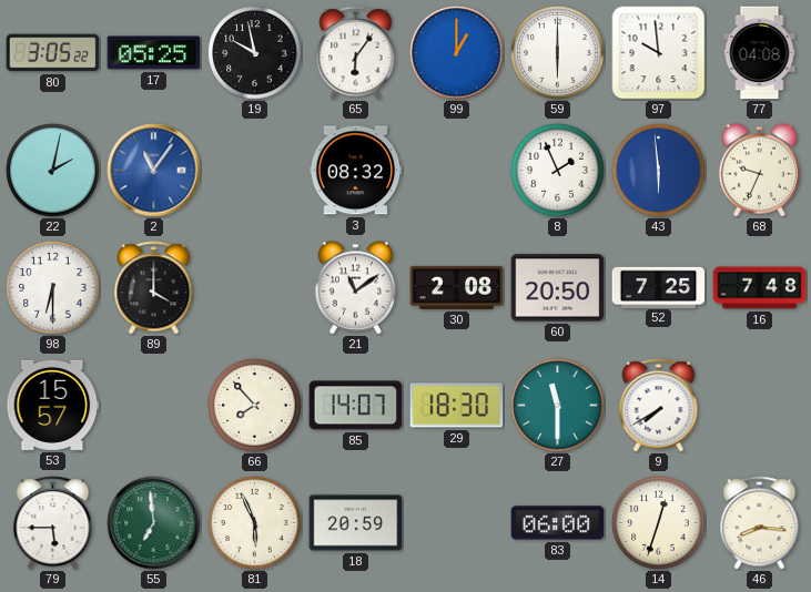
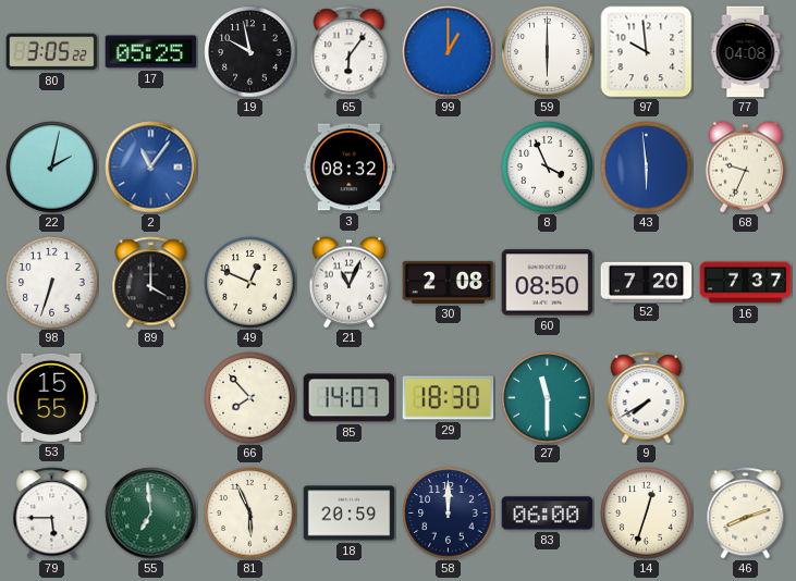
8: 1:56 -> 3:56
98: 6:30 -> 6:33
49: none -> 12:49
21: 11:09 -> 11:04
60: 20:50 -> 08:50
52: 7:25 -> 7:20
16: 7:48 -> 7:37
53: 15:57 -> 15:55
58: none -> 12:00
46: 8:16 -> 8:12
